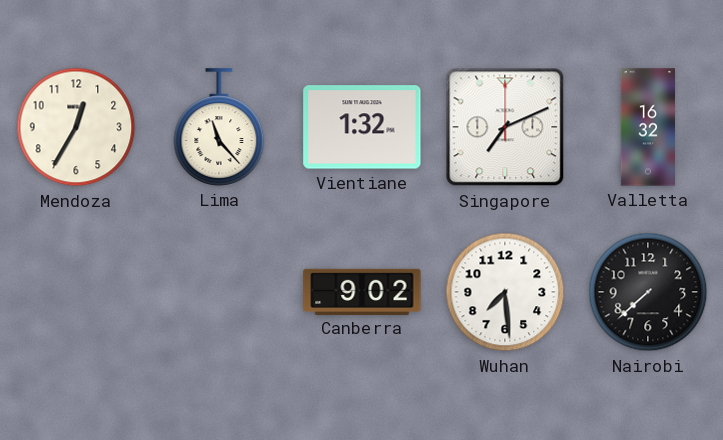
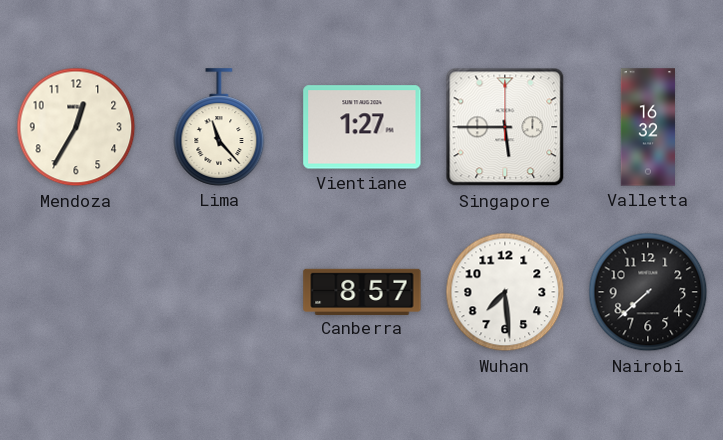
Vientiane: 1:32 -> 1:27
Singapore: 7:11 -> 5:45
Canberra: 9:02 -> 8:57
